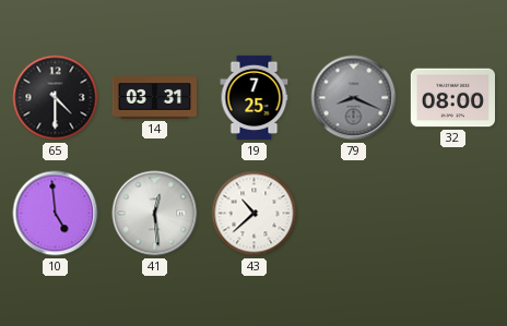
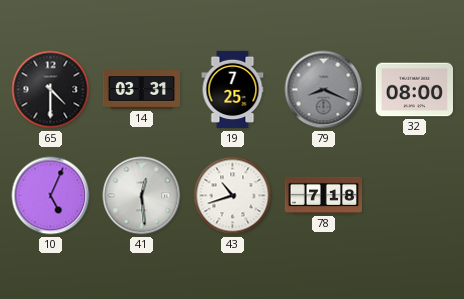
10: 4:59 -> 5:04
43: 10:38 -> 10:42
78: none -> 7:18
